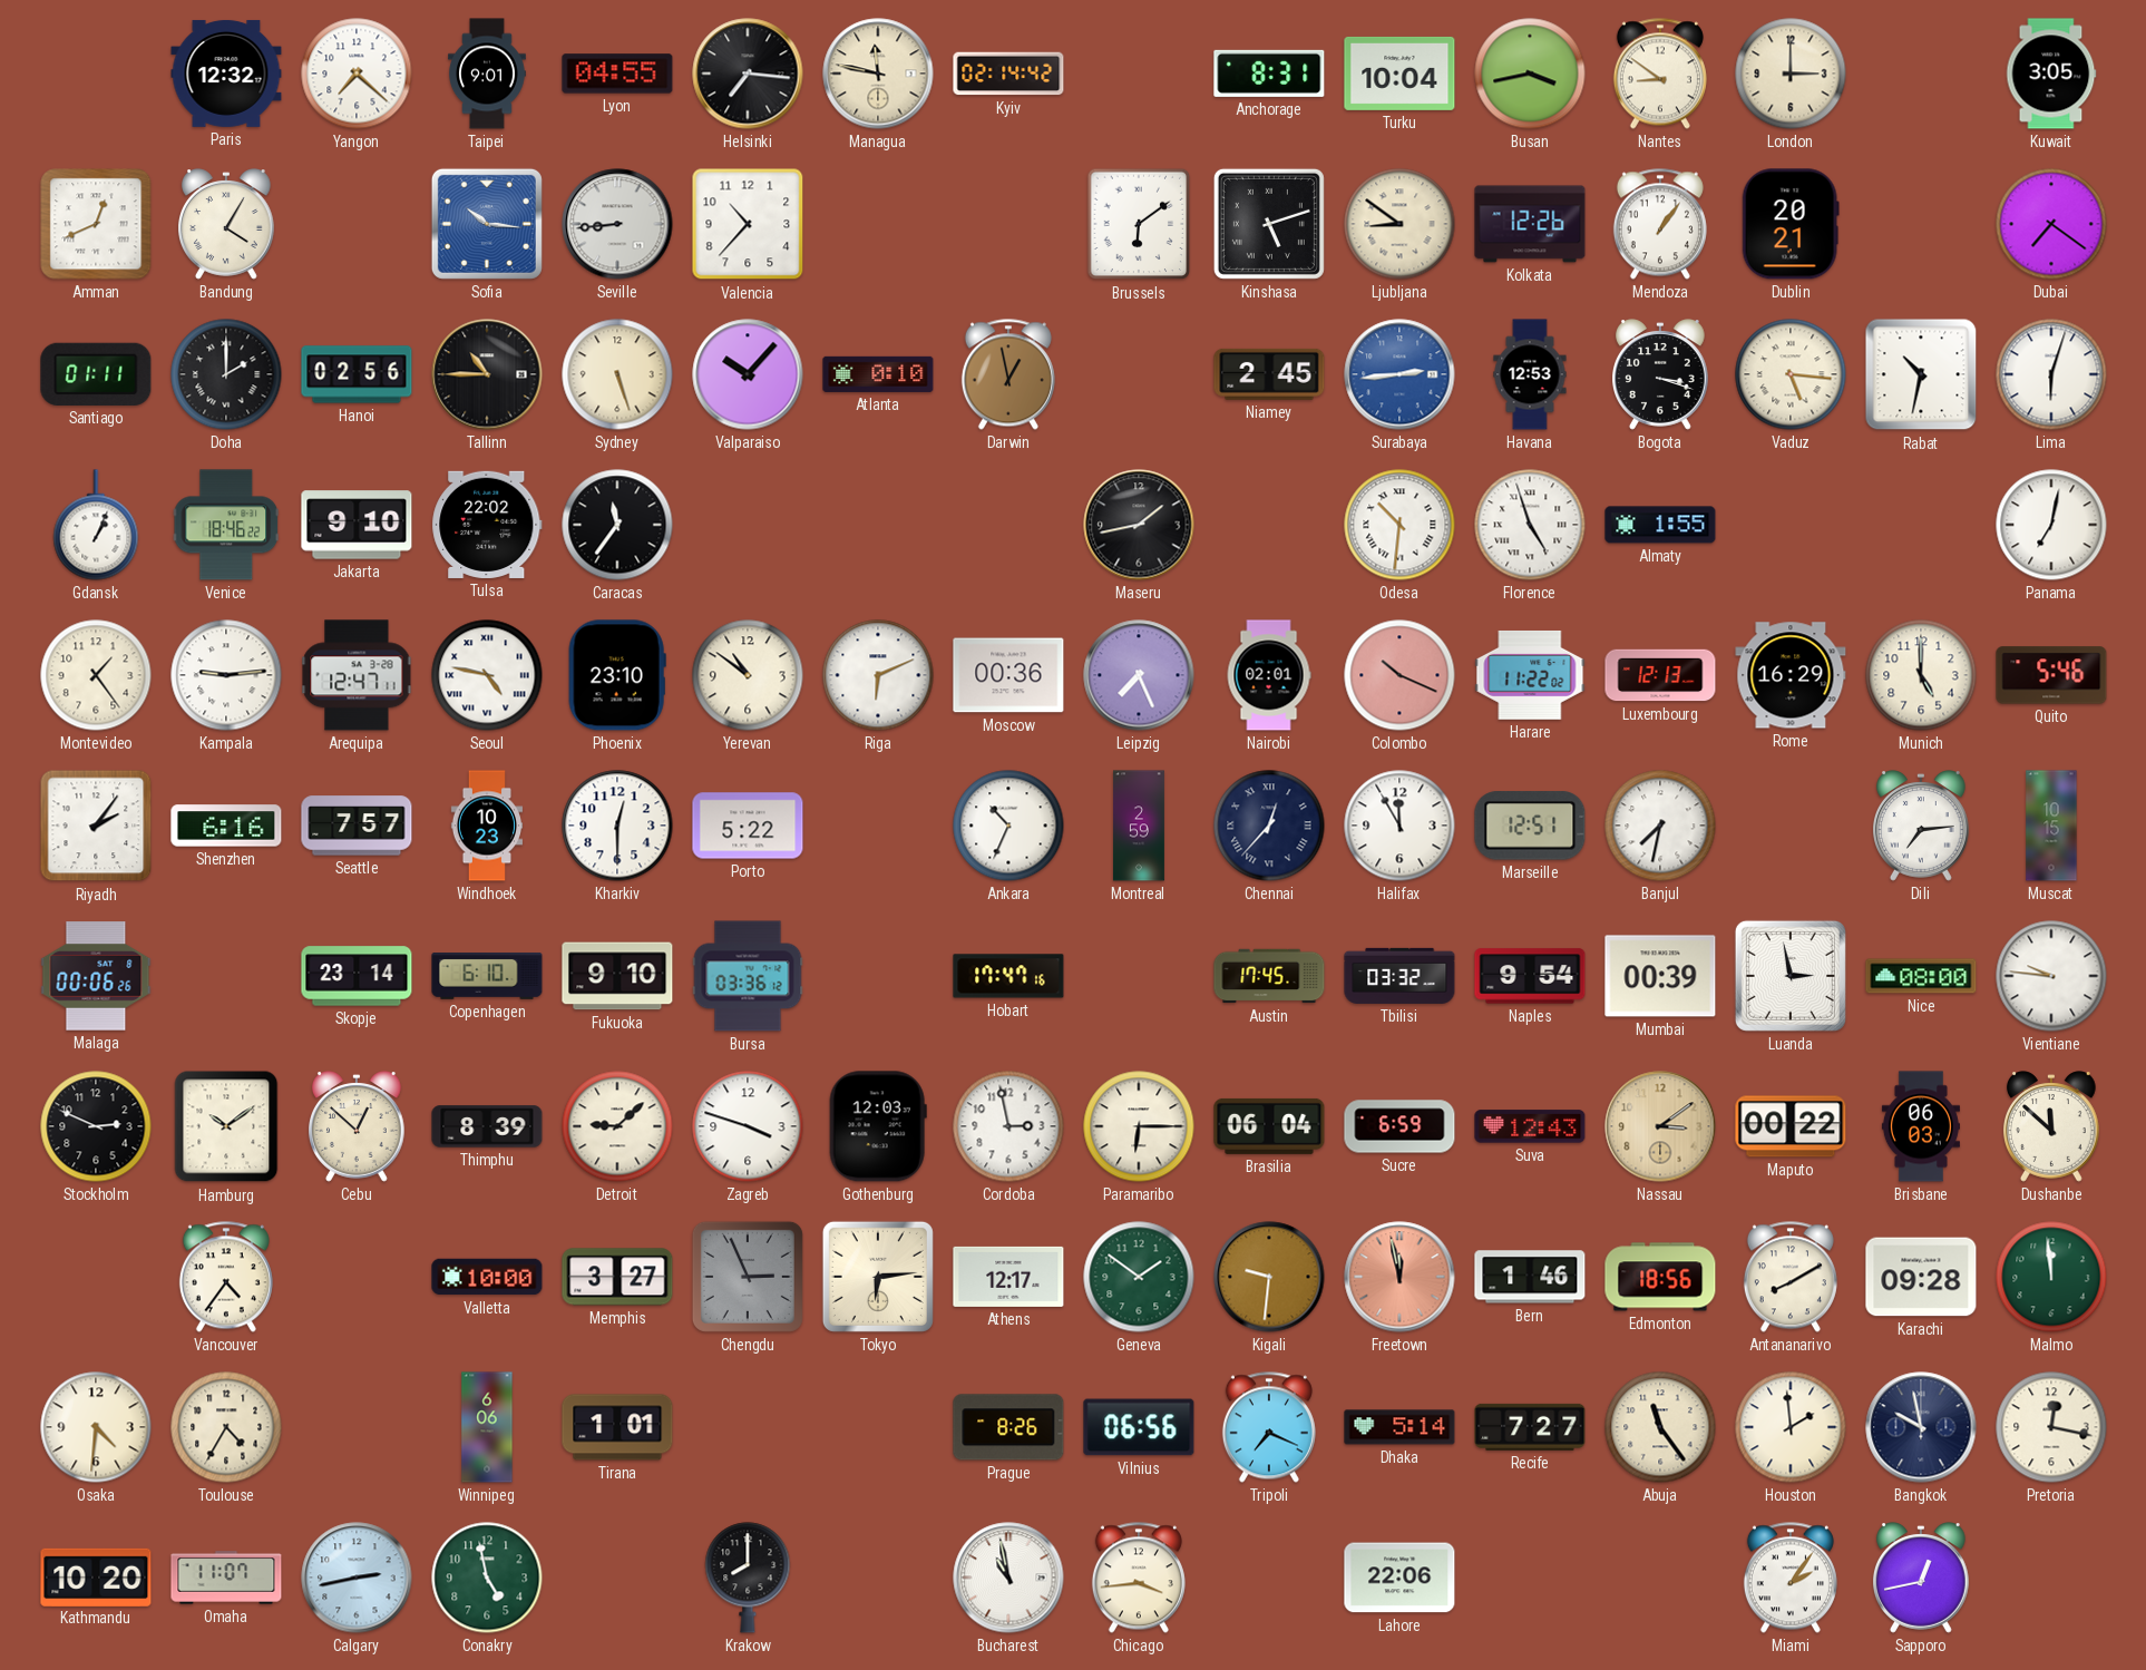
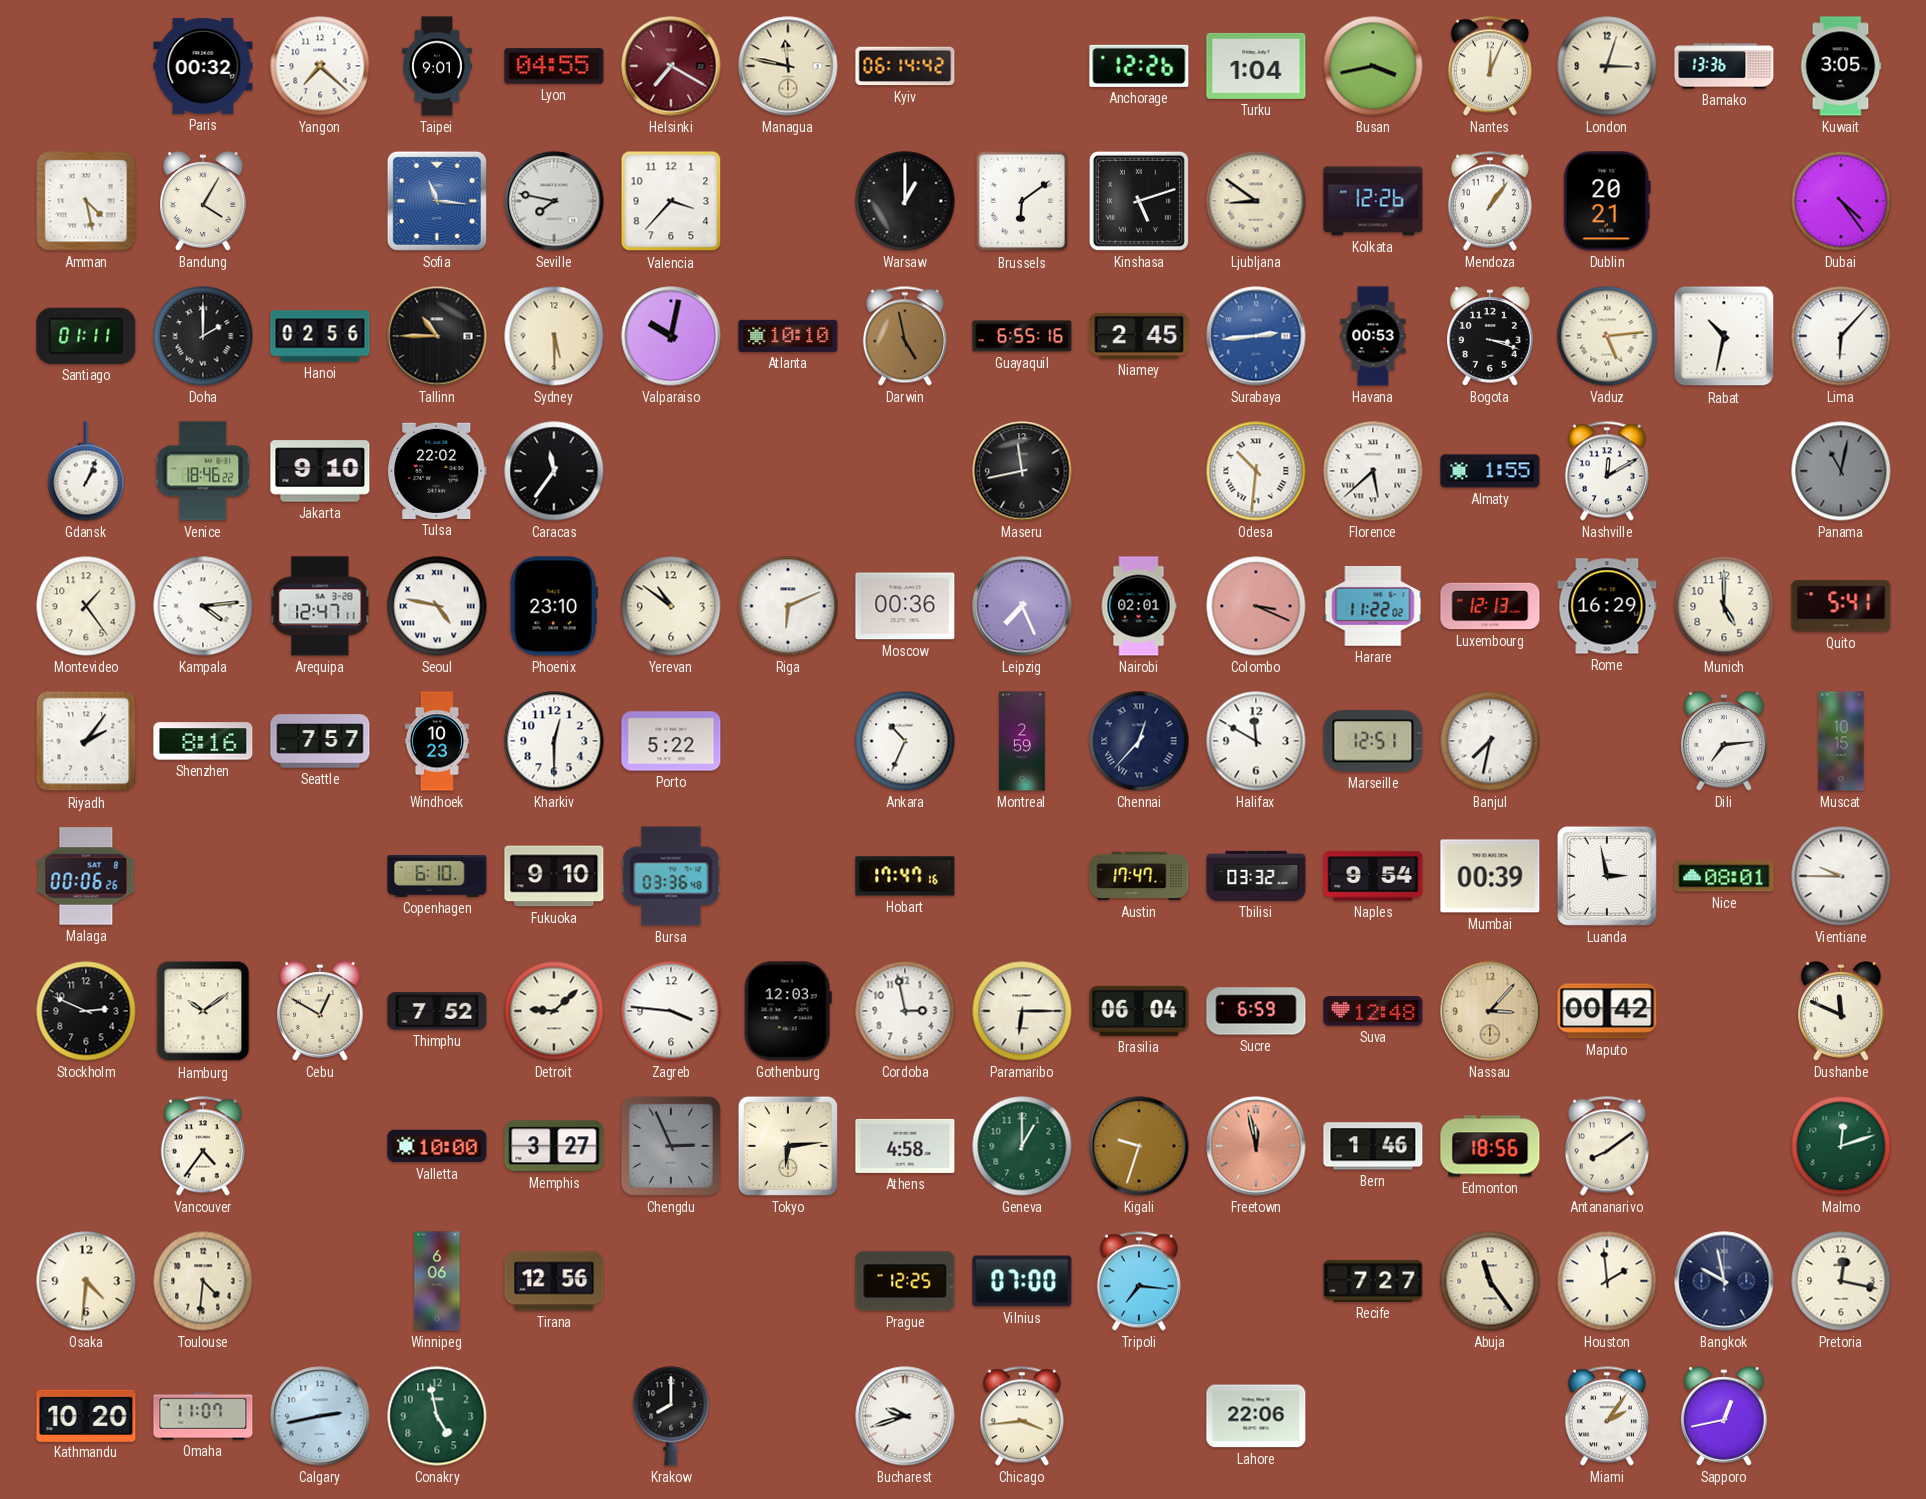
Paris: 12:32 -> 00:32
Helsinki: 7:16 -> 7:20
Helsinki dial: black -> burgundy
Kyiv: 02:14 -> 06:14
Anchorage: 8:31 -> 12:26
Turku: 10:04 -> 1:04
Nantes: 8:51 -> 12:04
London: 3:00 -> 3:03
Bamako: none -> 13:36
Amman: 12:41 -> 4:28
Sofia: 10:16 -> 11:16
Seville: 8:44 -> 7:47
Valencia: 10:37 -> 3:37
Warsaw: none -> 1:00
Dubai: 7:21 -> 4:24
Sydney: 5:27 -> 5:30
Valparaiso: 10:07 -> 10:02
Atlanta: 0:10 -> 10:10
Darwin: 12:58 -> 4:58
Guayaquil: none -> 6:55
Havana: 12:53 -> 00:53
Vaduz: 5:16 -> 5:14
Lima: 6:03 -> 6:07
Maseru: 1:43 -> 11:43
Florence: 4:57 -> 5:38
Nashville: none -> 12:10
Panama: 7:02 -> 11:02
Panama dial: white -> grey
Kampala: 9:14 -> 4:14
Colombo: 10:19 -> 3:19
Quito: 5:46 -> 5:41
Shenzhen: 6:16 -> 8:16
Halifax: 11:55 -> 11:50
Skopje: 23:14 -> none
Bursa: 03:36:12 -> 03:36:48
Austin: 17:45 -> 17:47
Nice: 08:00 -> 08:01
Vientiane: 9:46 -> 9:45
Cebu: 12:52 -> 12:50
Thimphu: 8:39 -> 7:52
Zagreb: 3:48 -> 3:46
Suva: 12:43 -> 12:48
Nassau: 3:09 -> 3:07
Maputo: 00:22 -> 00:42
Brisbane: 06:03 -> none
Dushanbe: 11:52 -> 11:49
Athens: 12:17 -> 4:58
Geneva: 1:51 -> 1:00
Kigali: 9:31 -> 9:33
Antananarivo: 8:10 -> 8:09
Karachi: 09:28 -> none
Malmo: 11:59 -> 12:12
Toulouse: 4:35 -> 4:31
Tirana: 1:01 -> 12:56
Prague: 8:26 -> 12:25
Vilnius: 06:56 -> 07:00
Tripoli: 7:19 -> 7:16
Dhaka: 5:14 -> none
Bucharest: 10:58 -> 9:42
